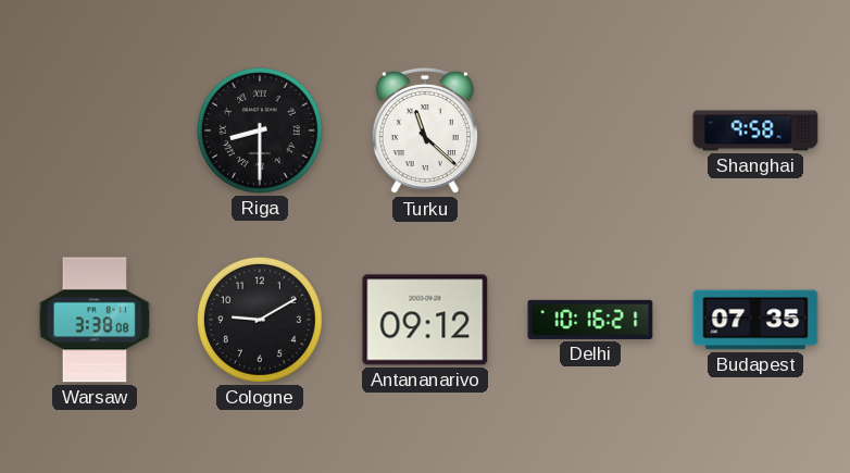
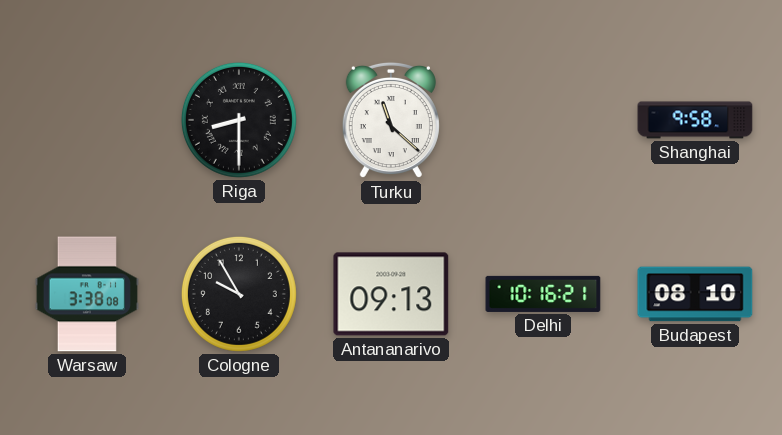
Cologne: 9:10 -> 9:55
Antananarivo: 09:12 -> 09:13
Budapest: 07:35 -> 08:10
